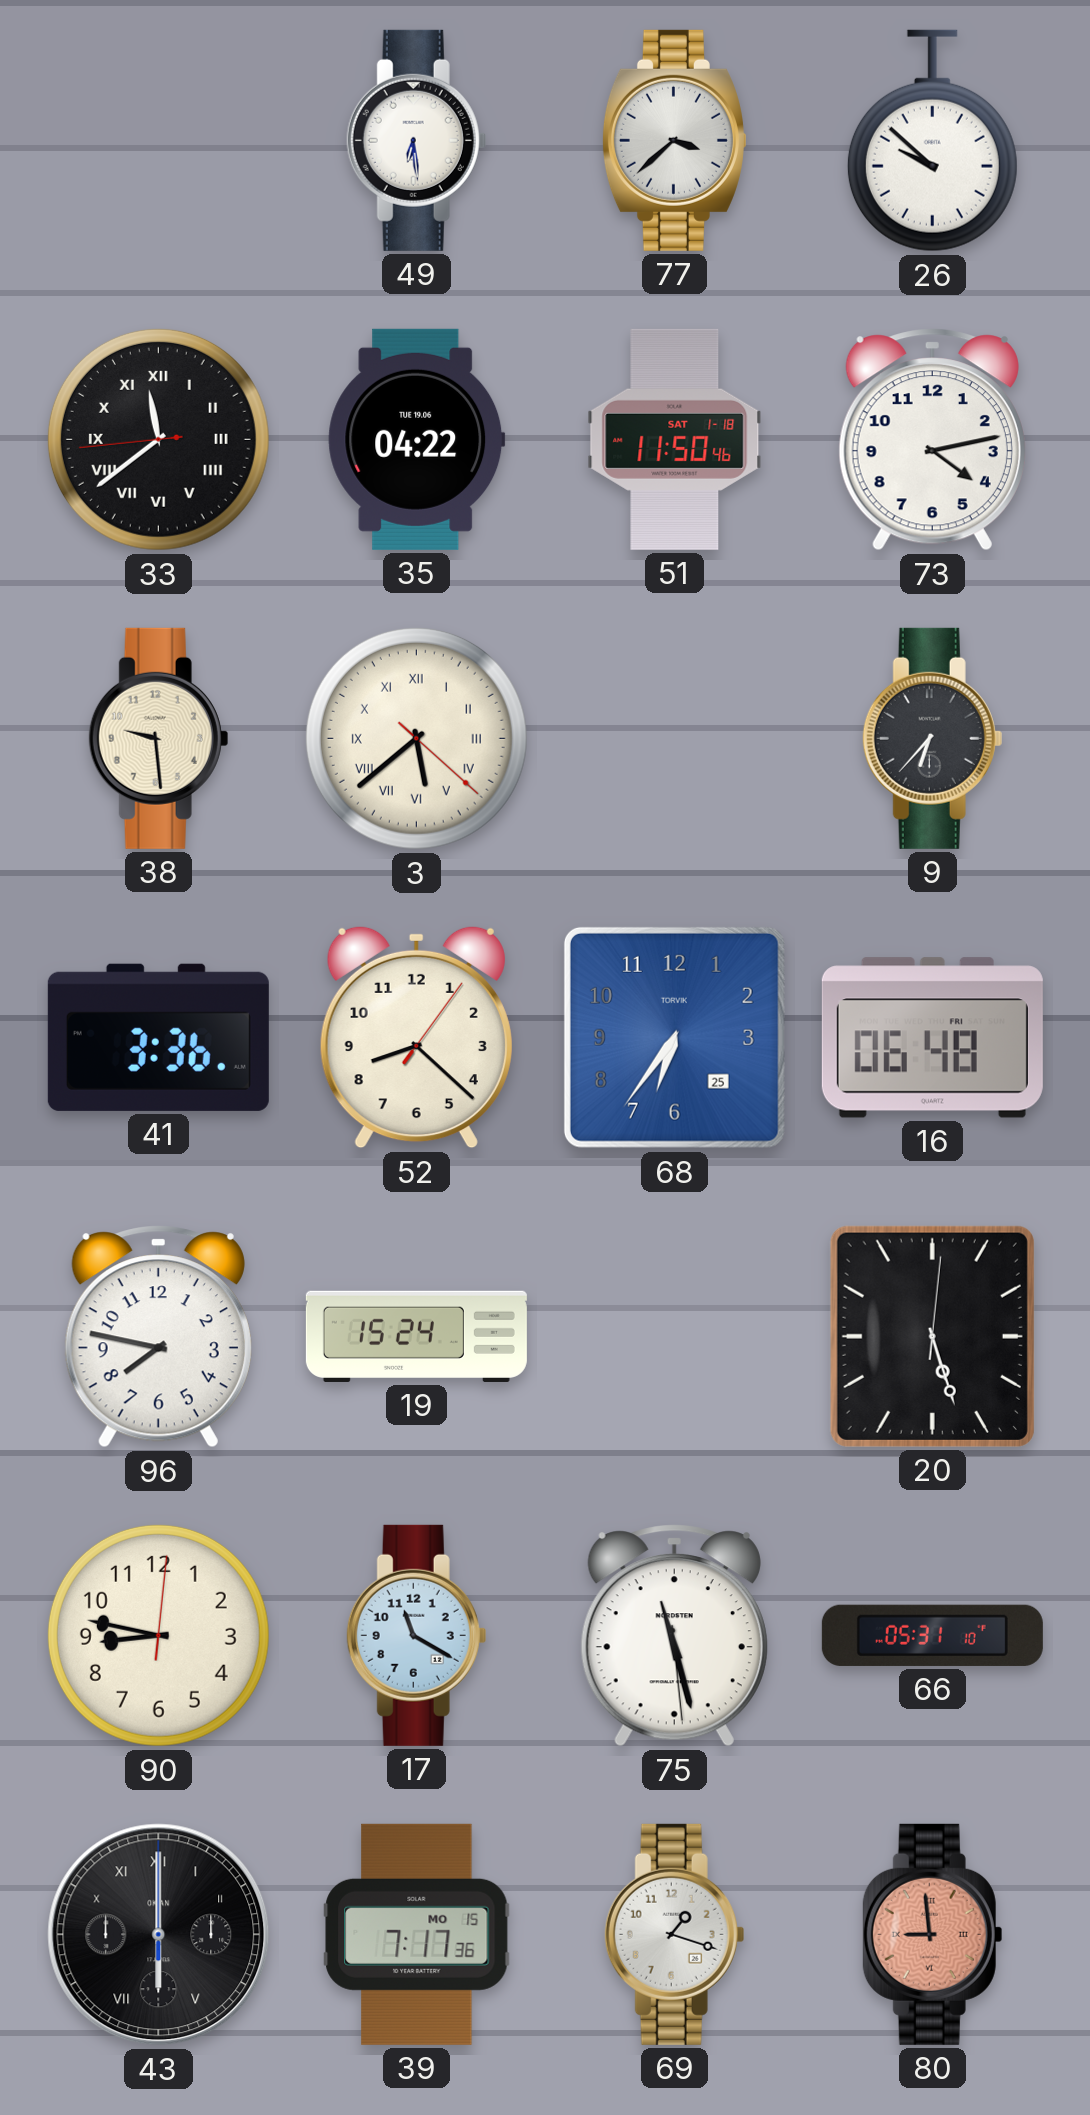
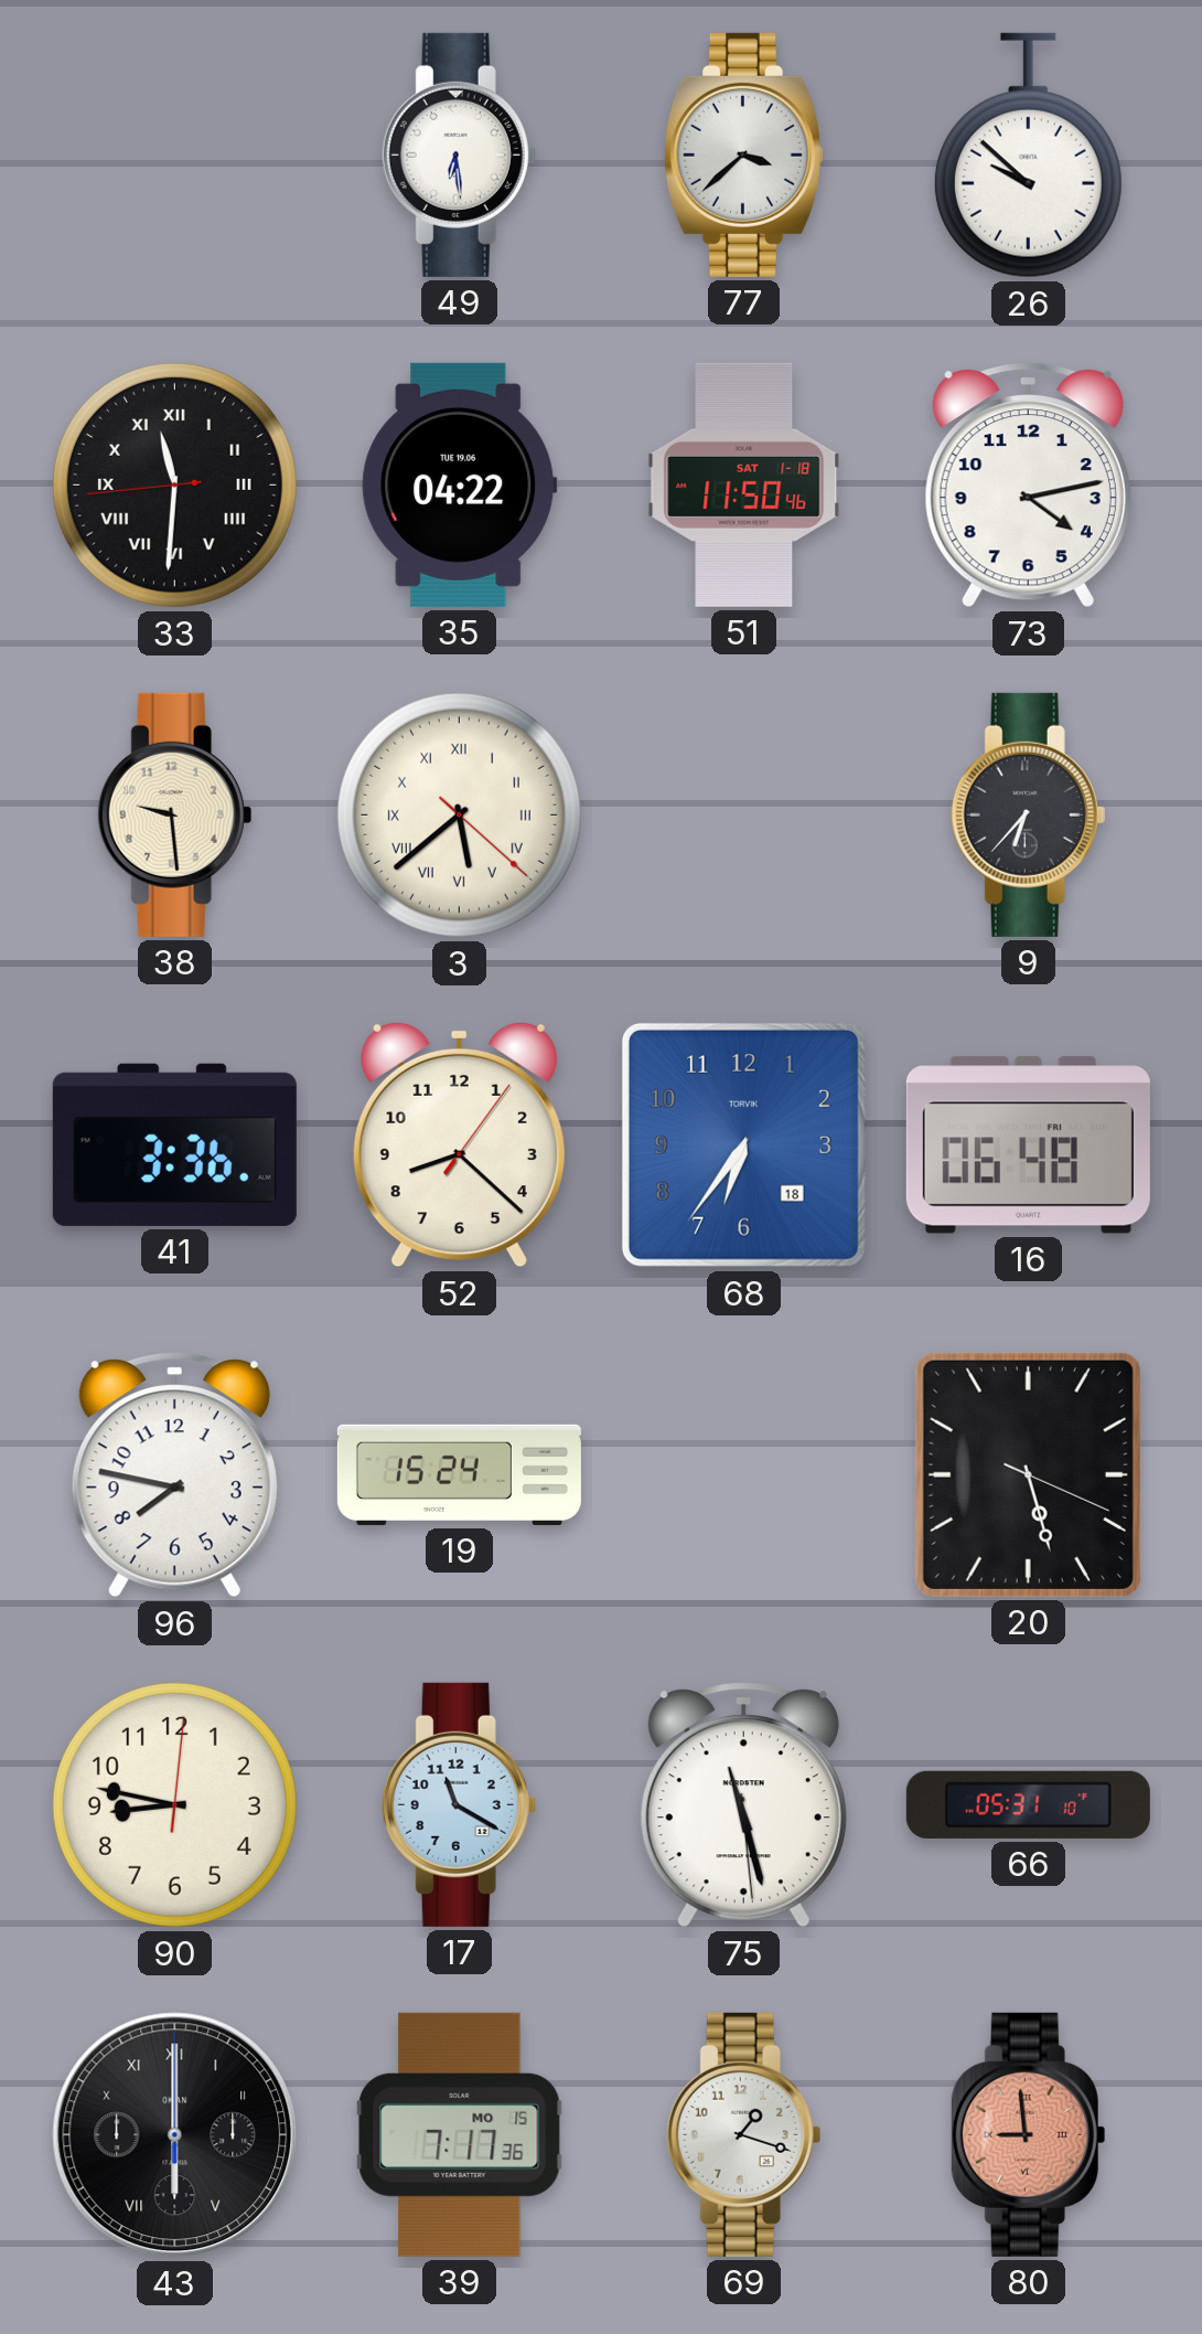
33: 11:38 -> 11:30
68 date: 25 -> 18
20: 5:27:01 -> 5:27:19
